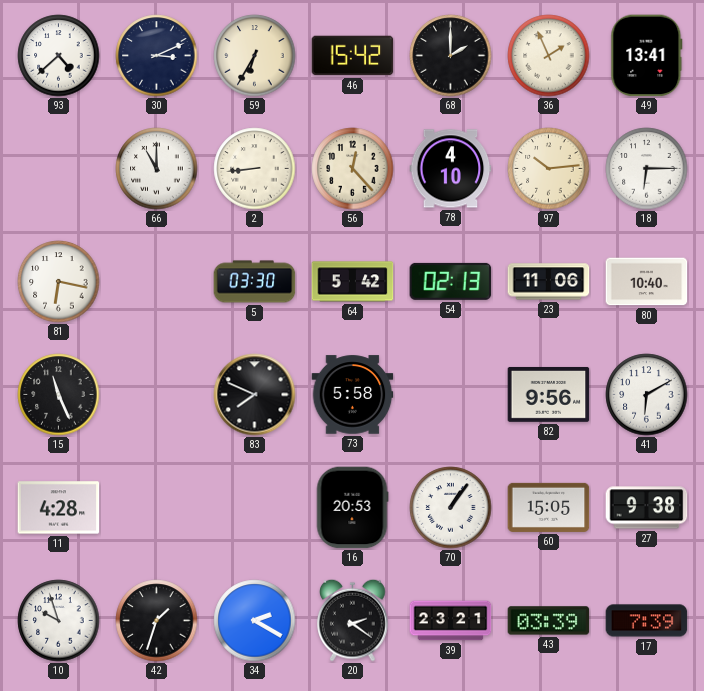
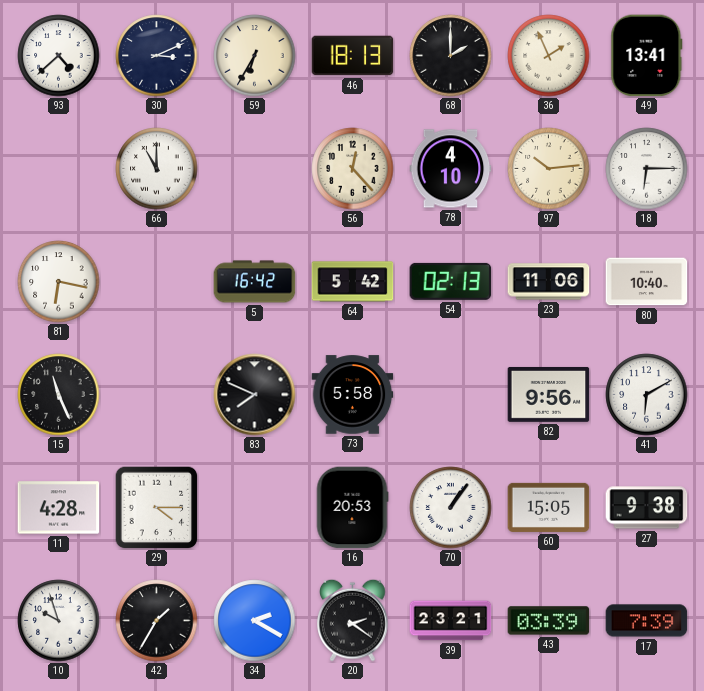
46: 15:42 -> 18:13
2: 8:44 -> none
5: 03:30 -> 16:42
29: none -> 4:15
42: 1:33 -> 1:35
